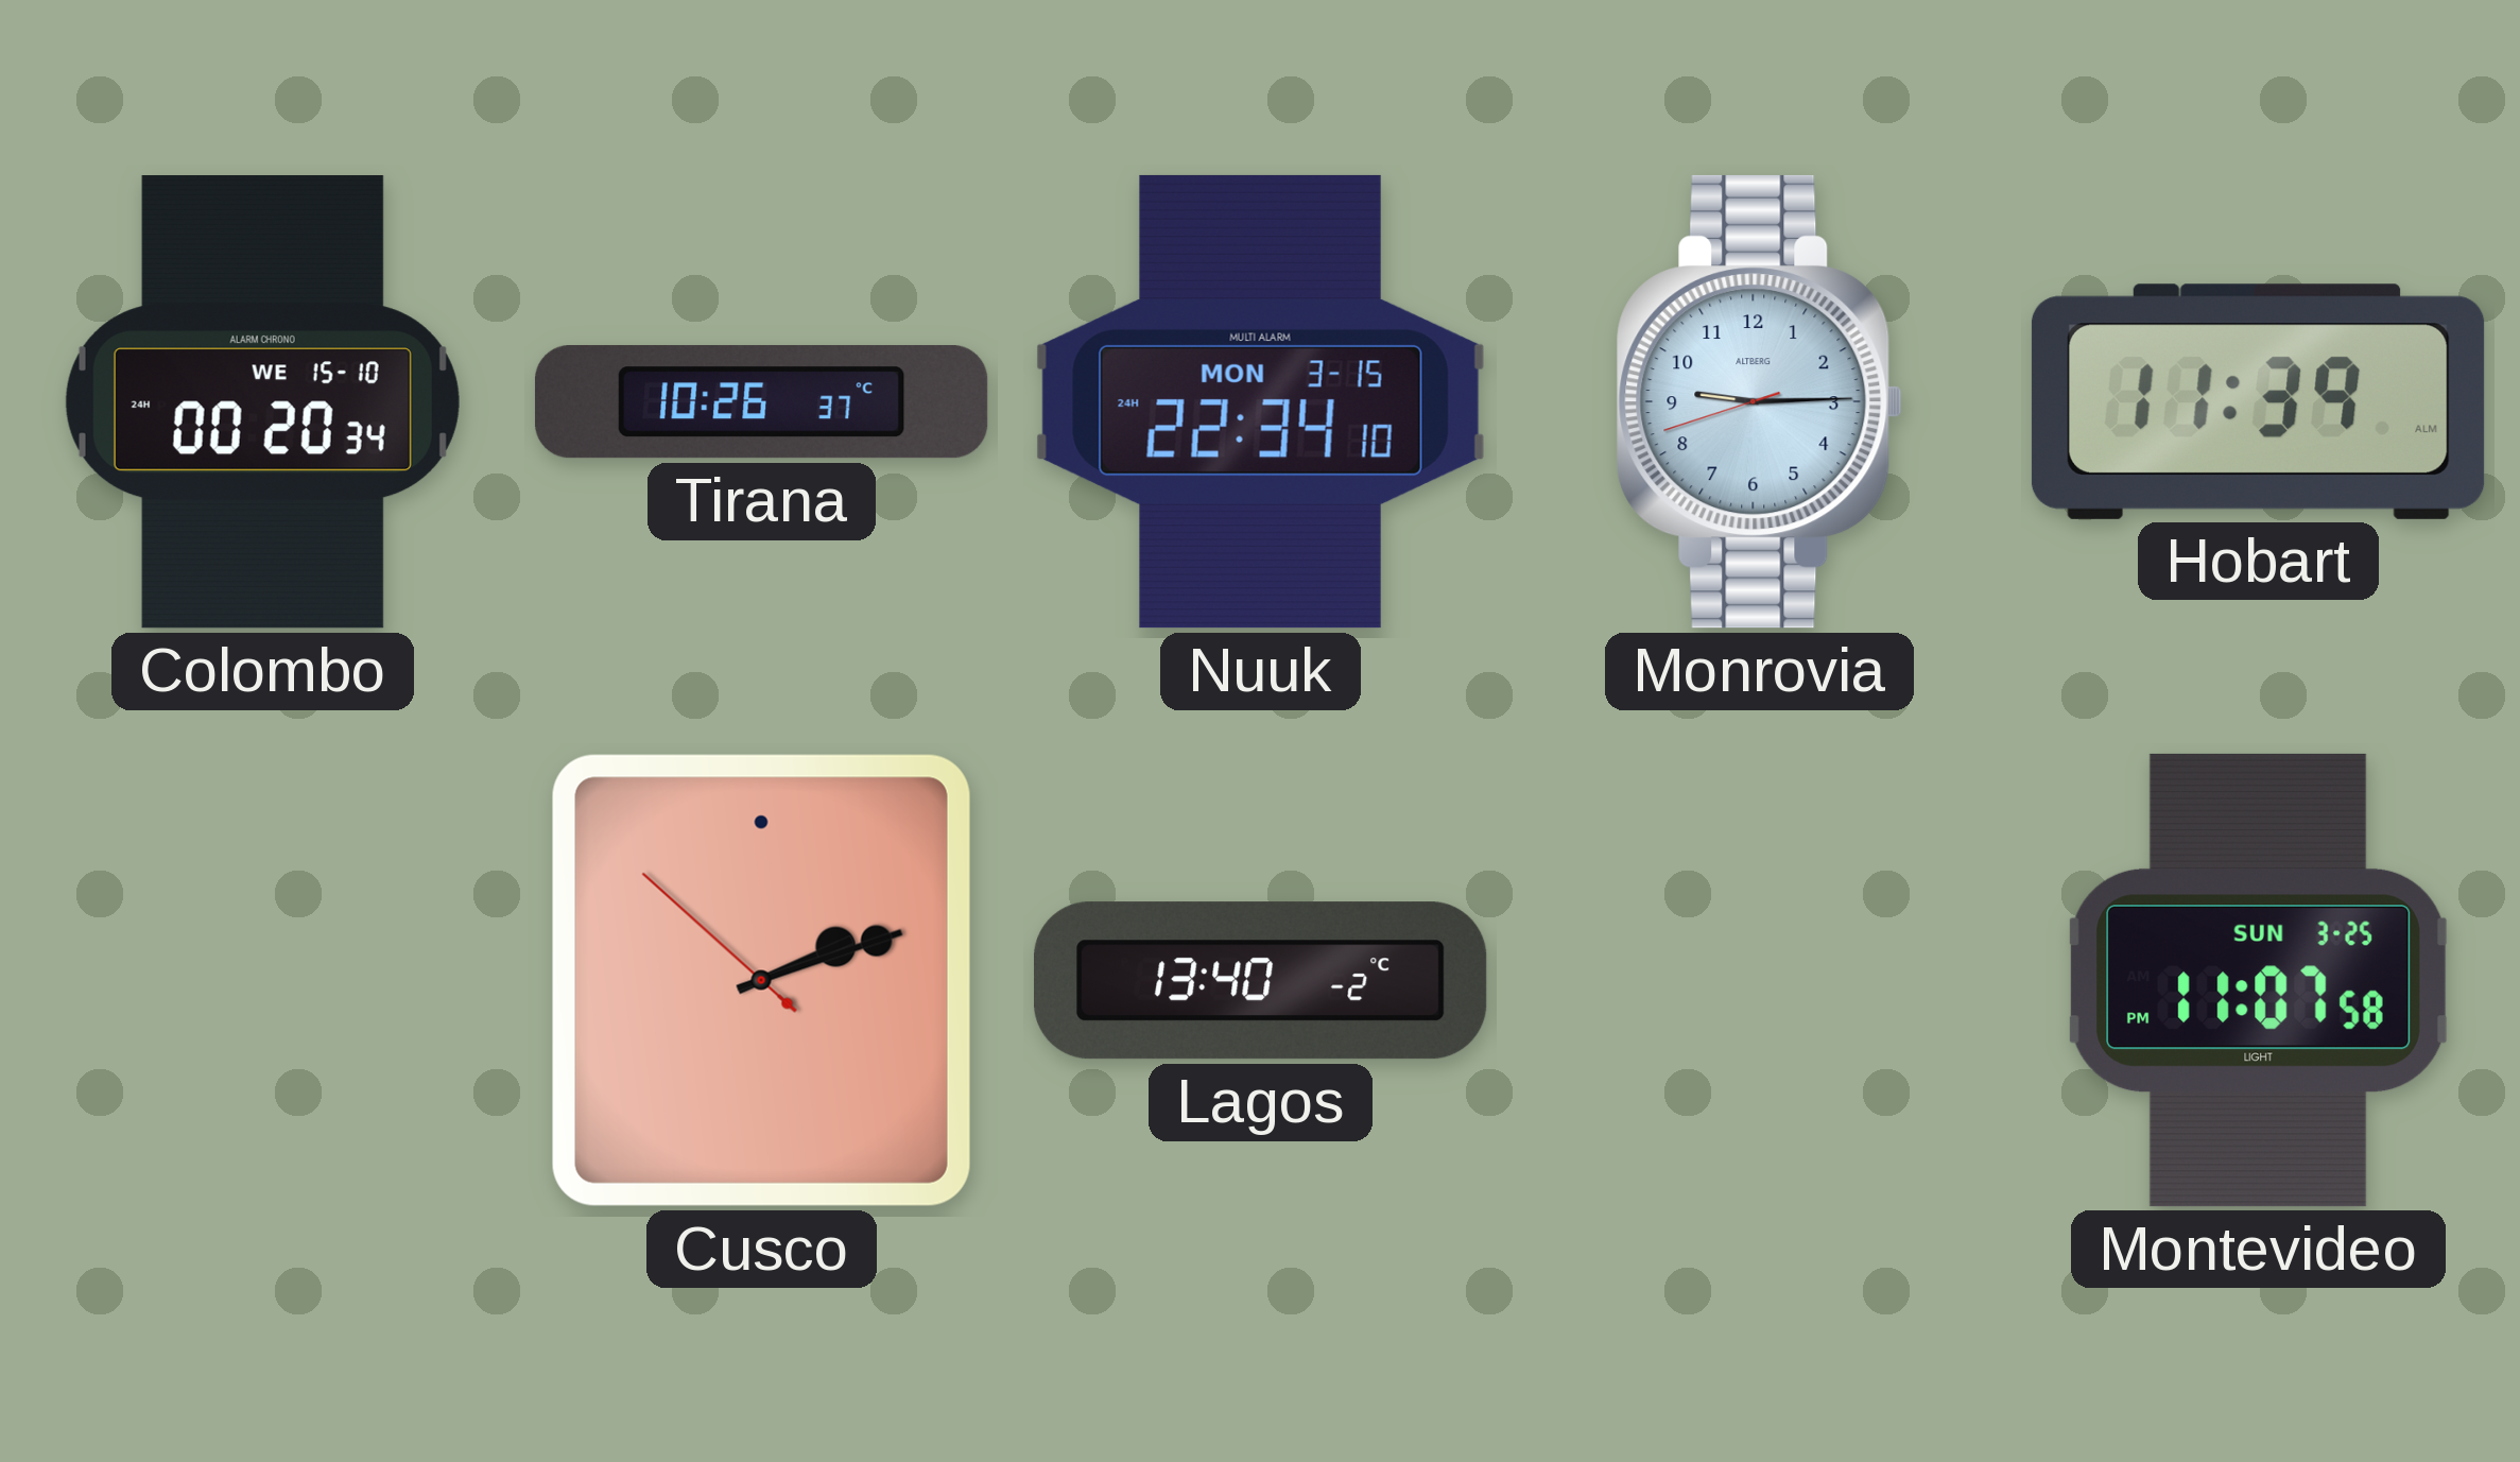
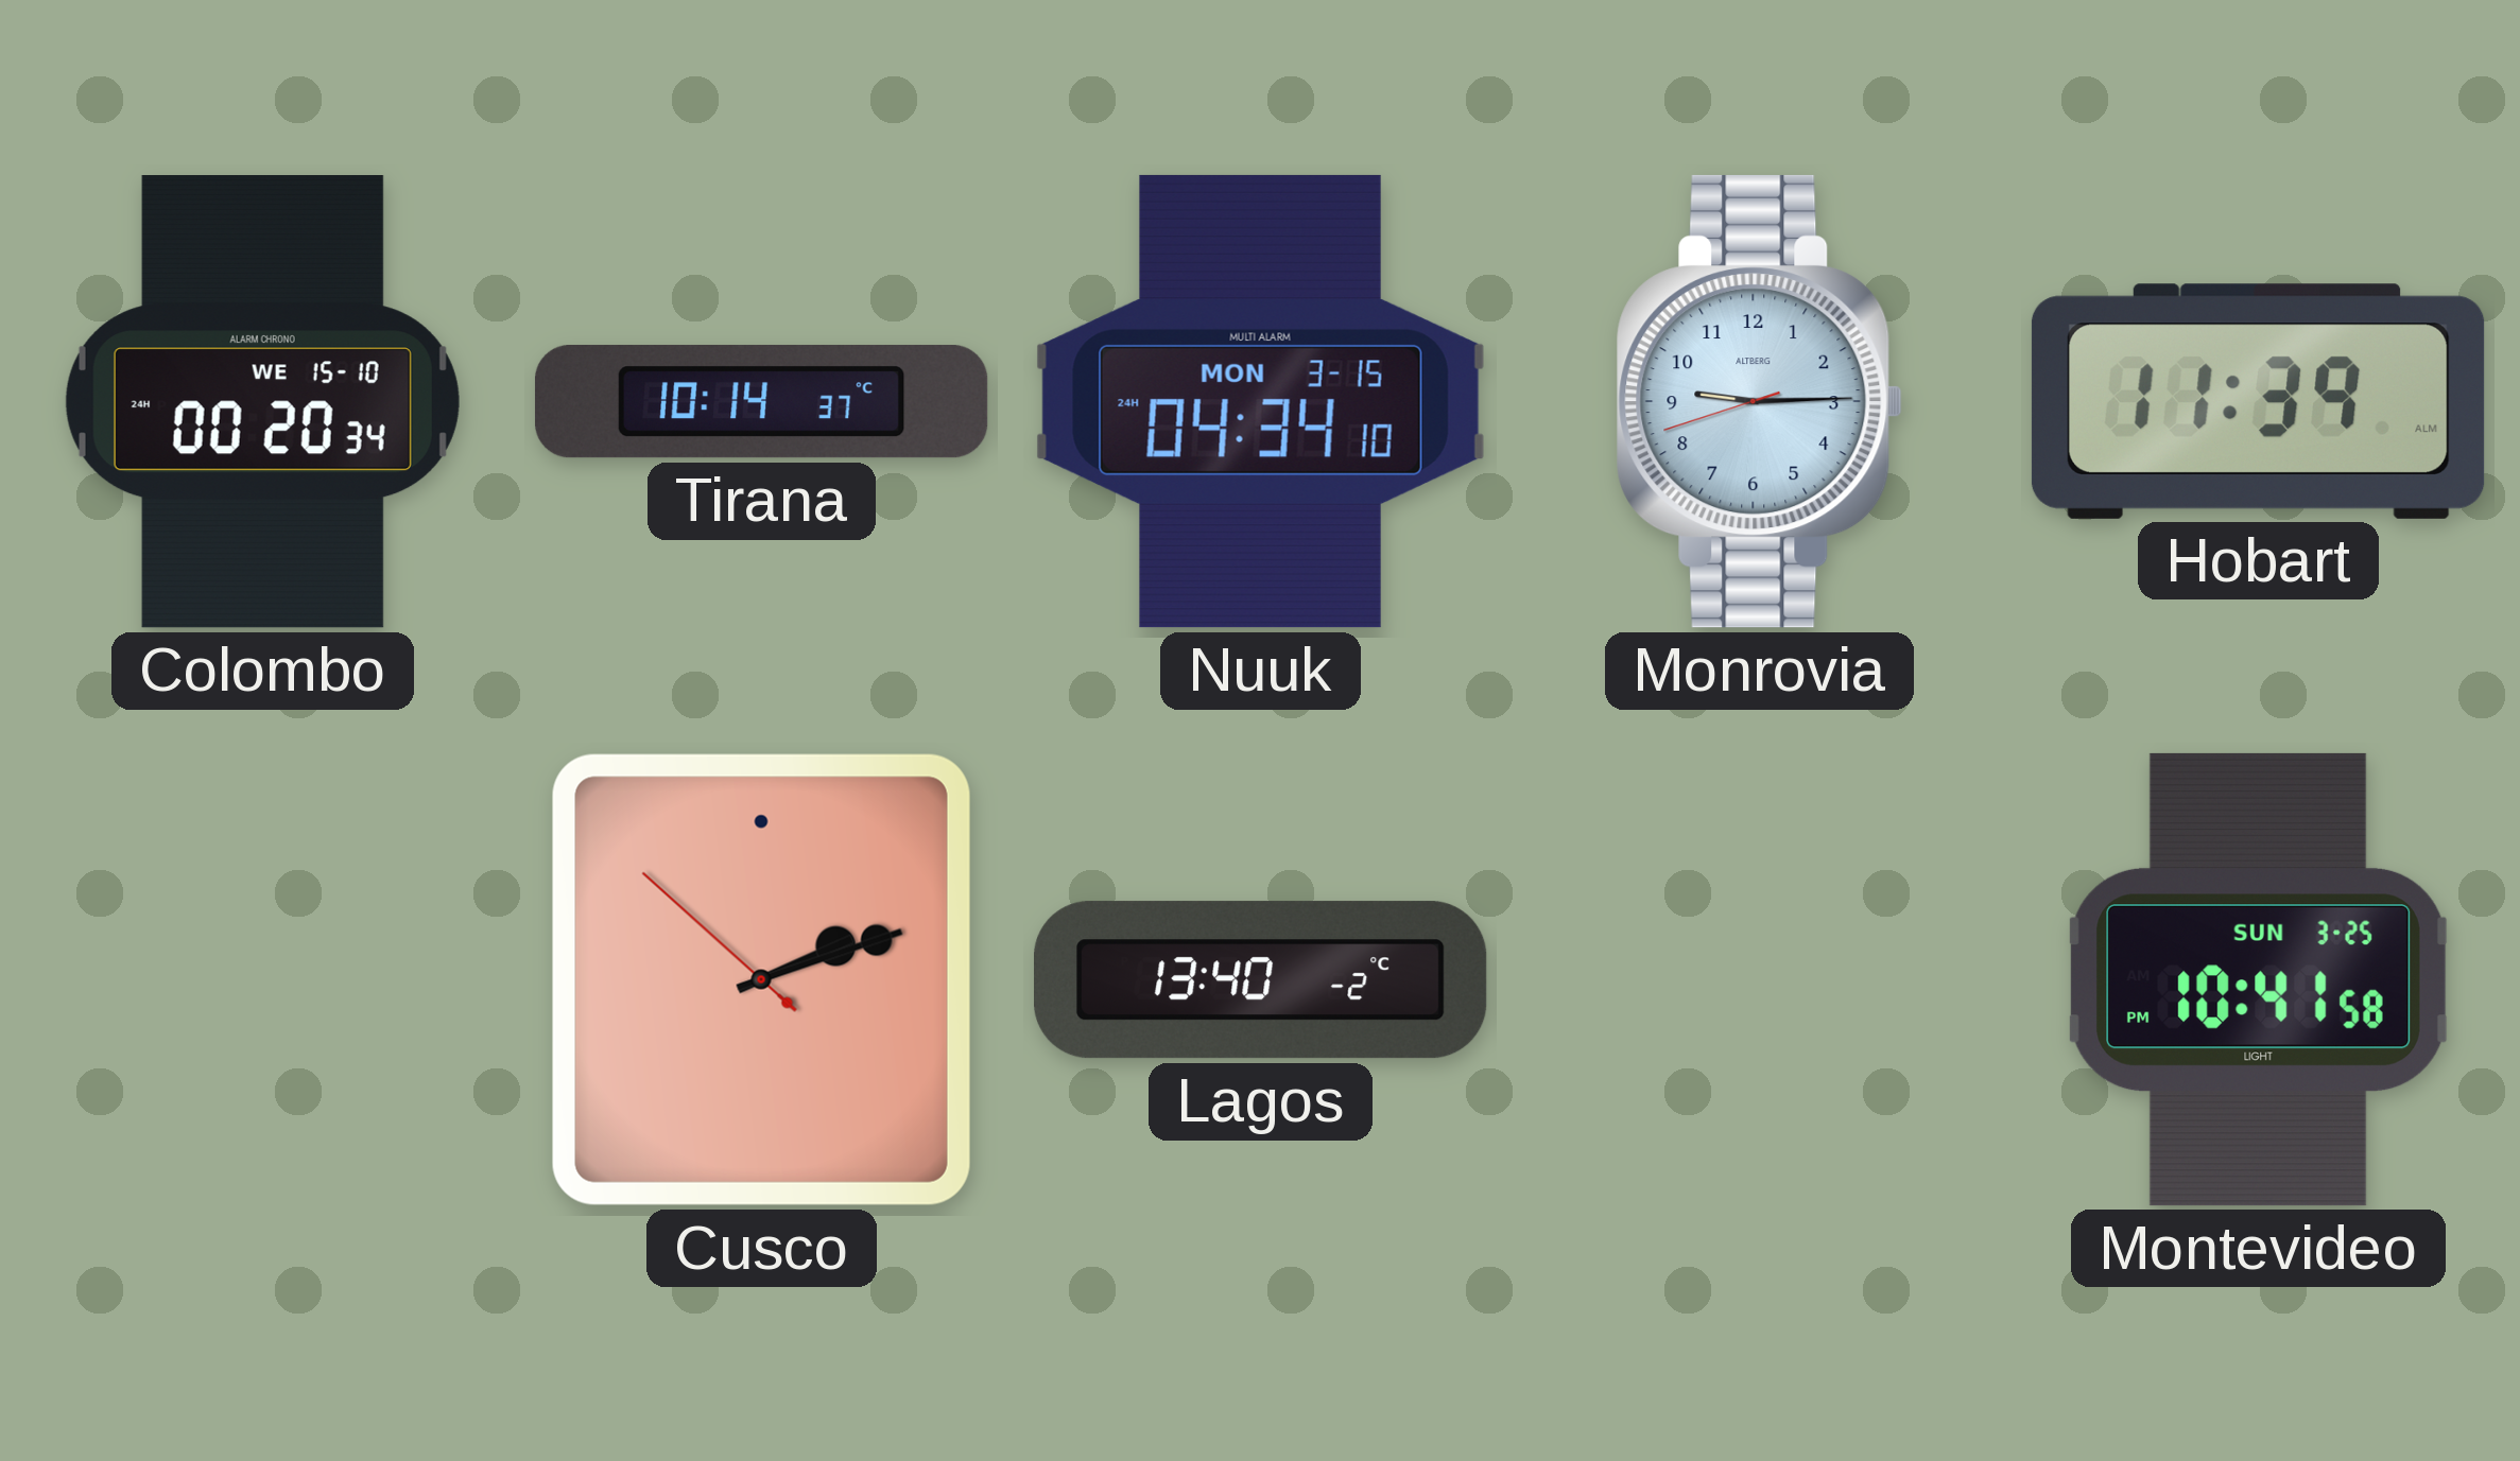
Tirana: 10:26 -> 10:14
Nuuk: 22:34 -> 04:34
Montevideo: 11:07 -> 10:41
